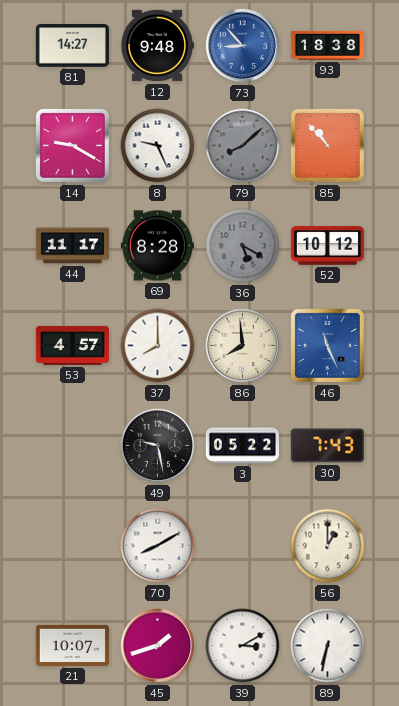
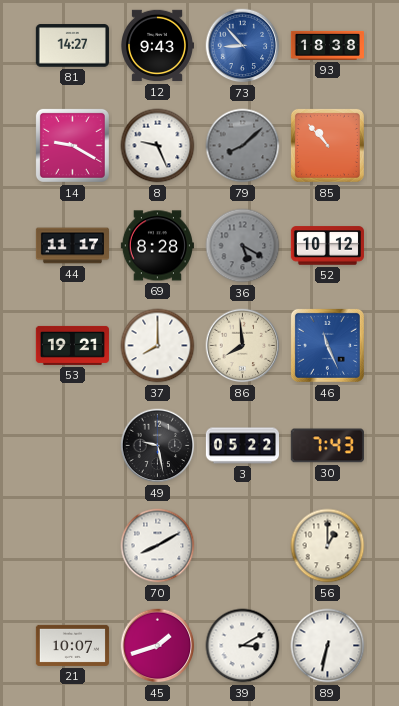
12: 9:48 -> 9:43
53: 4:57 -> 19:21
